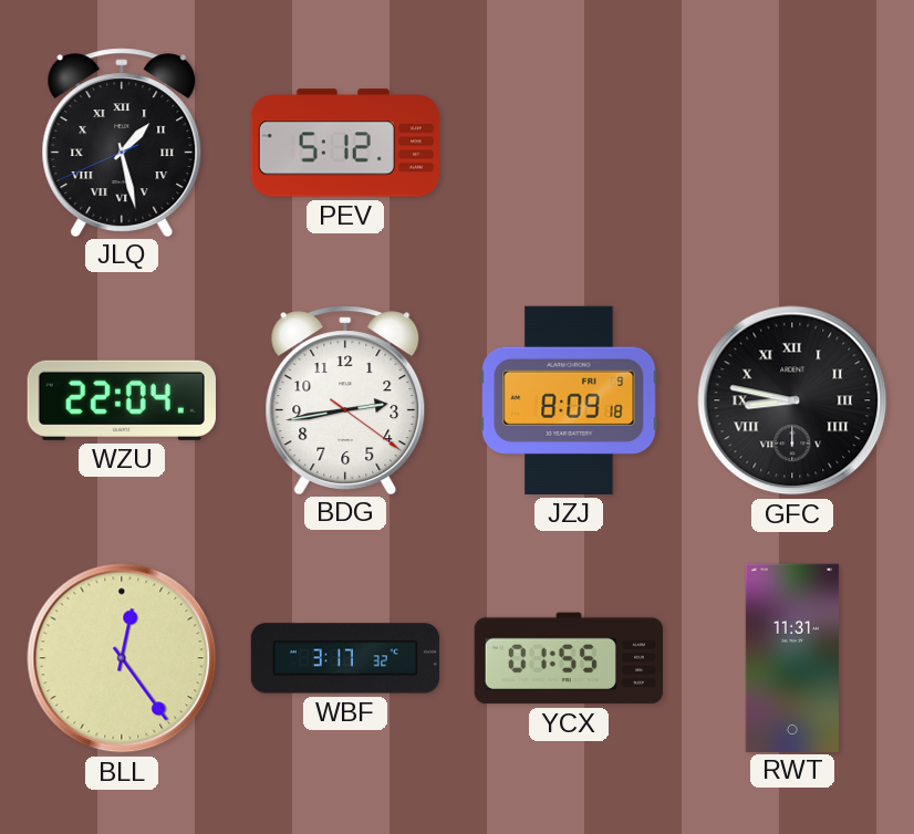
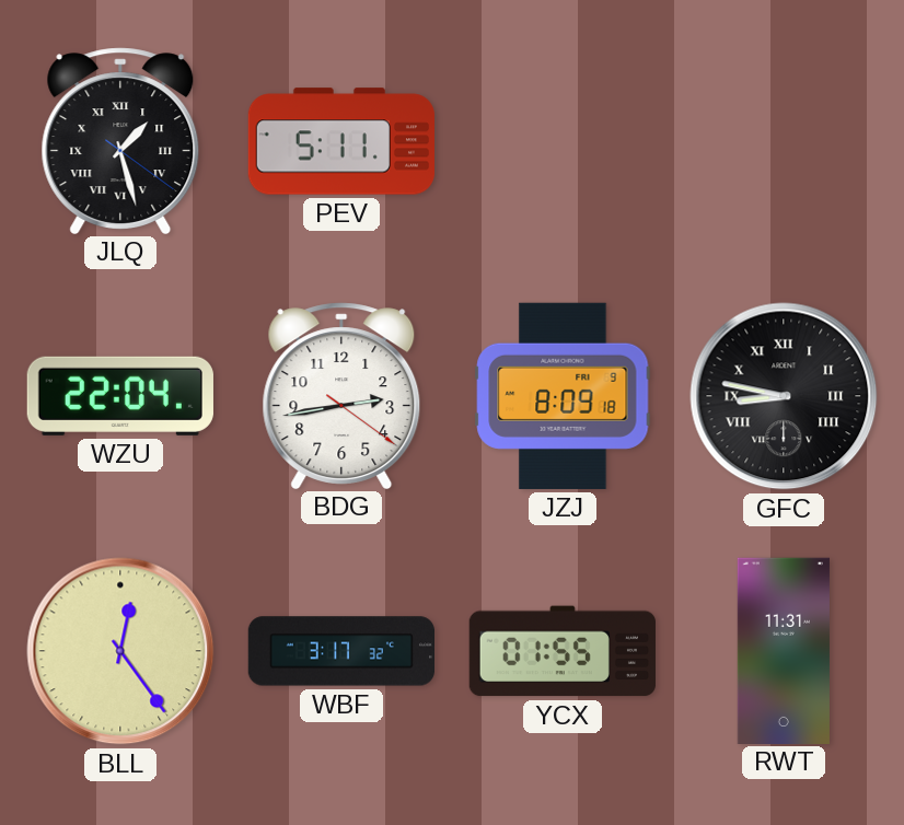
JLQ: 1:27:41 -> 1:27:21
PEV: 5:12 -> 5:11
